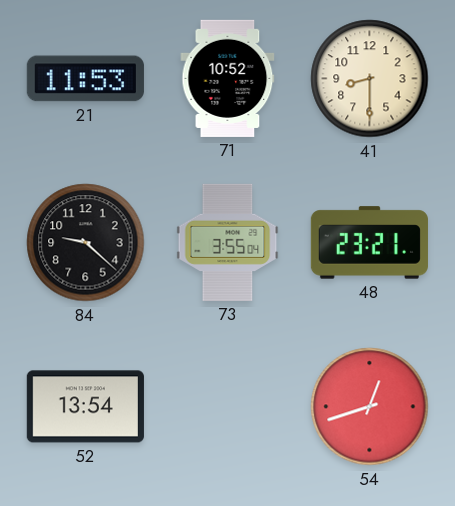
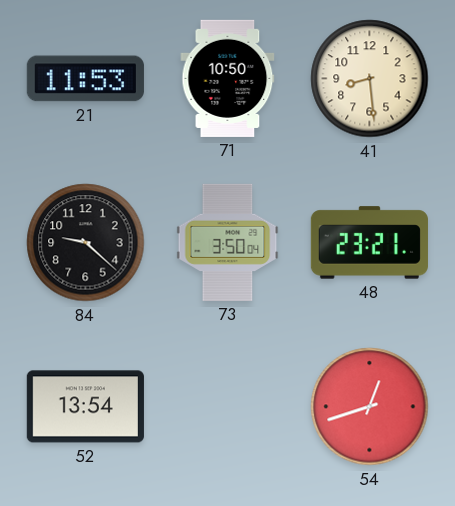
71: 10:52 -> 10:50
41: 8:30 -> 8:29
73: 3:55 -> 3:50
